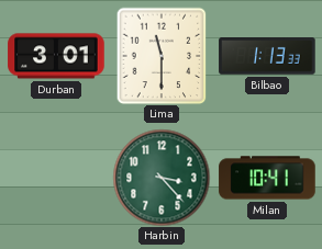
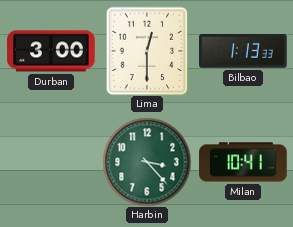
Durban: 3:01 -> 3:00
Lima: 11:30 -> 12:30
